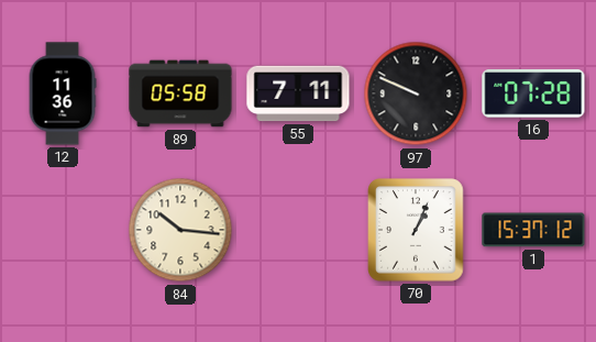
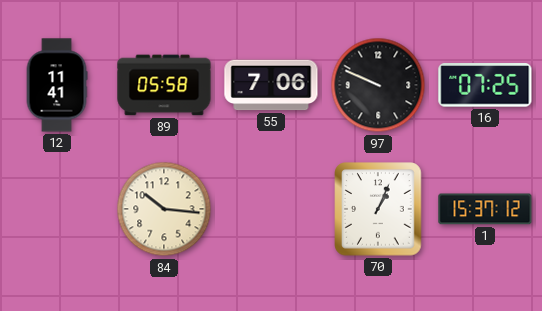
12: 11:36 -> 11:41
55: 7:11 -> 7:06
16: 07:28 -> 07:25
